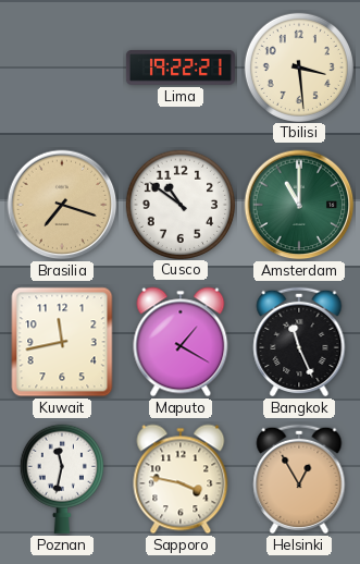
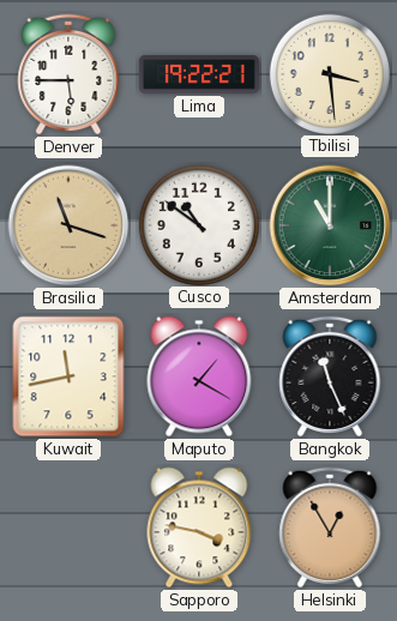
Denver: none -> 5:45
Brasilia: 7:18 -> 11:18
Poznan: 11:32 -> none
